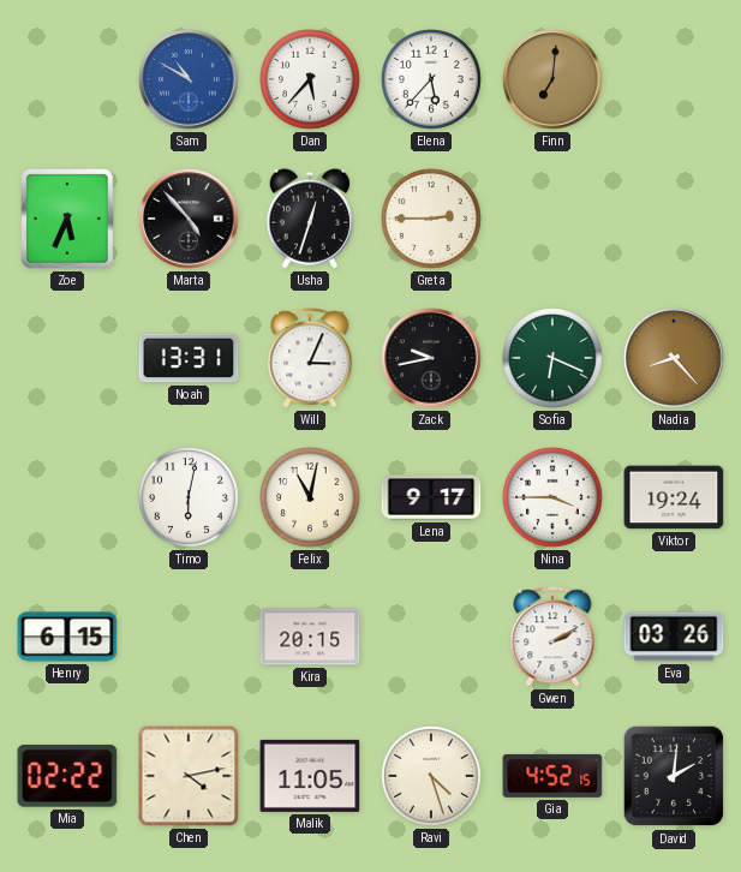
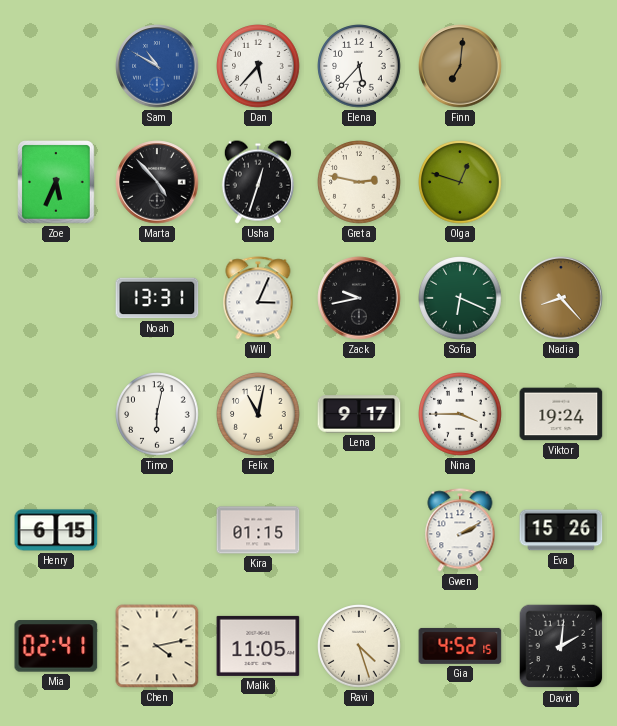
Greta: 2:45 -> 2:47
Olga: none -> 12:48
Kira: 20:15 -> 01:15
Eva: 03:26 -> 15:26
Mia: 02:22 -> 02:41
